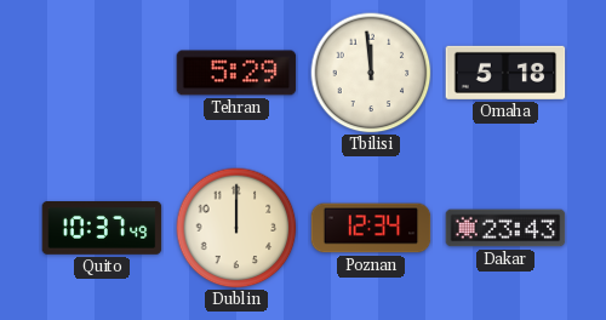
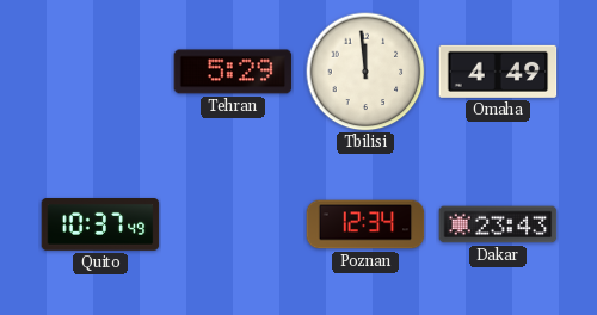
Omaha: 5:18 -> 4:49
Dublin: 12:00 -> none
